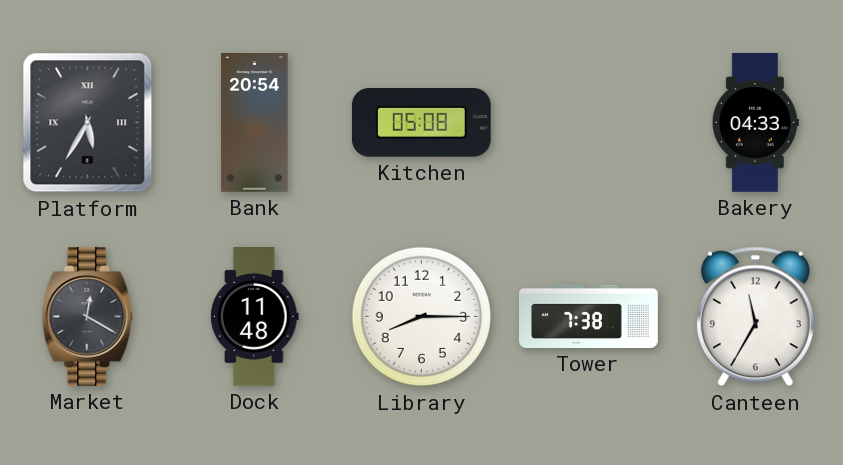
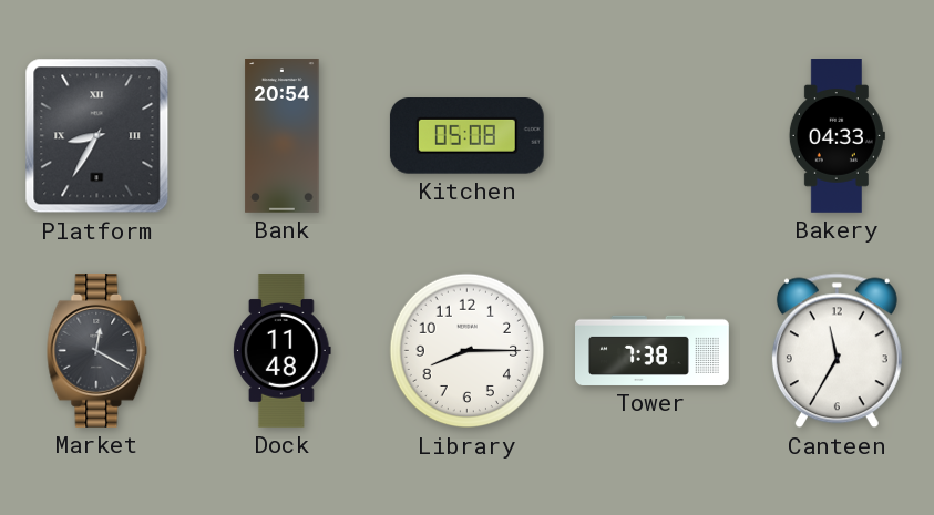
Platform: 5:35 -> 8:35
